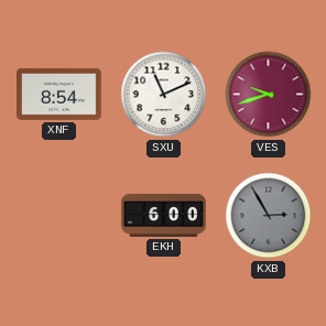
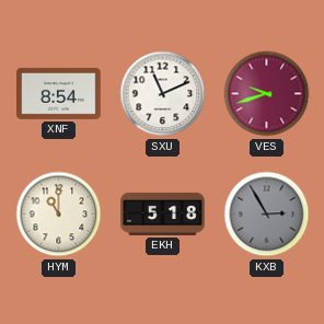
HYM: none -> 11:00
EKH: 6:00 -> 5:18
